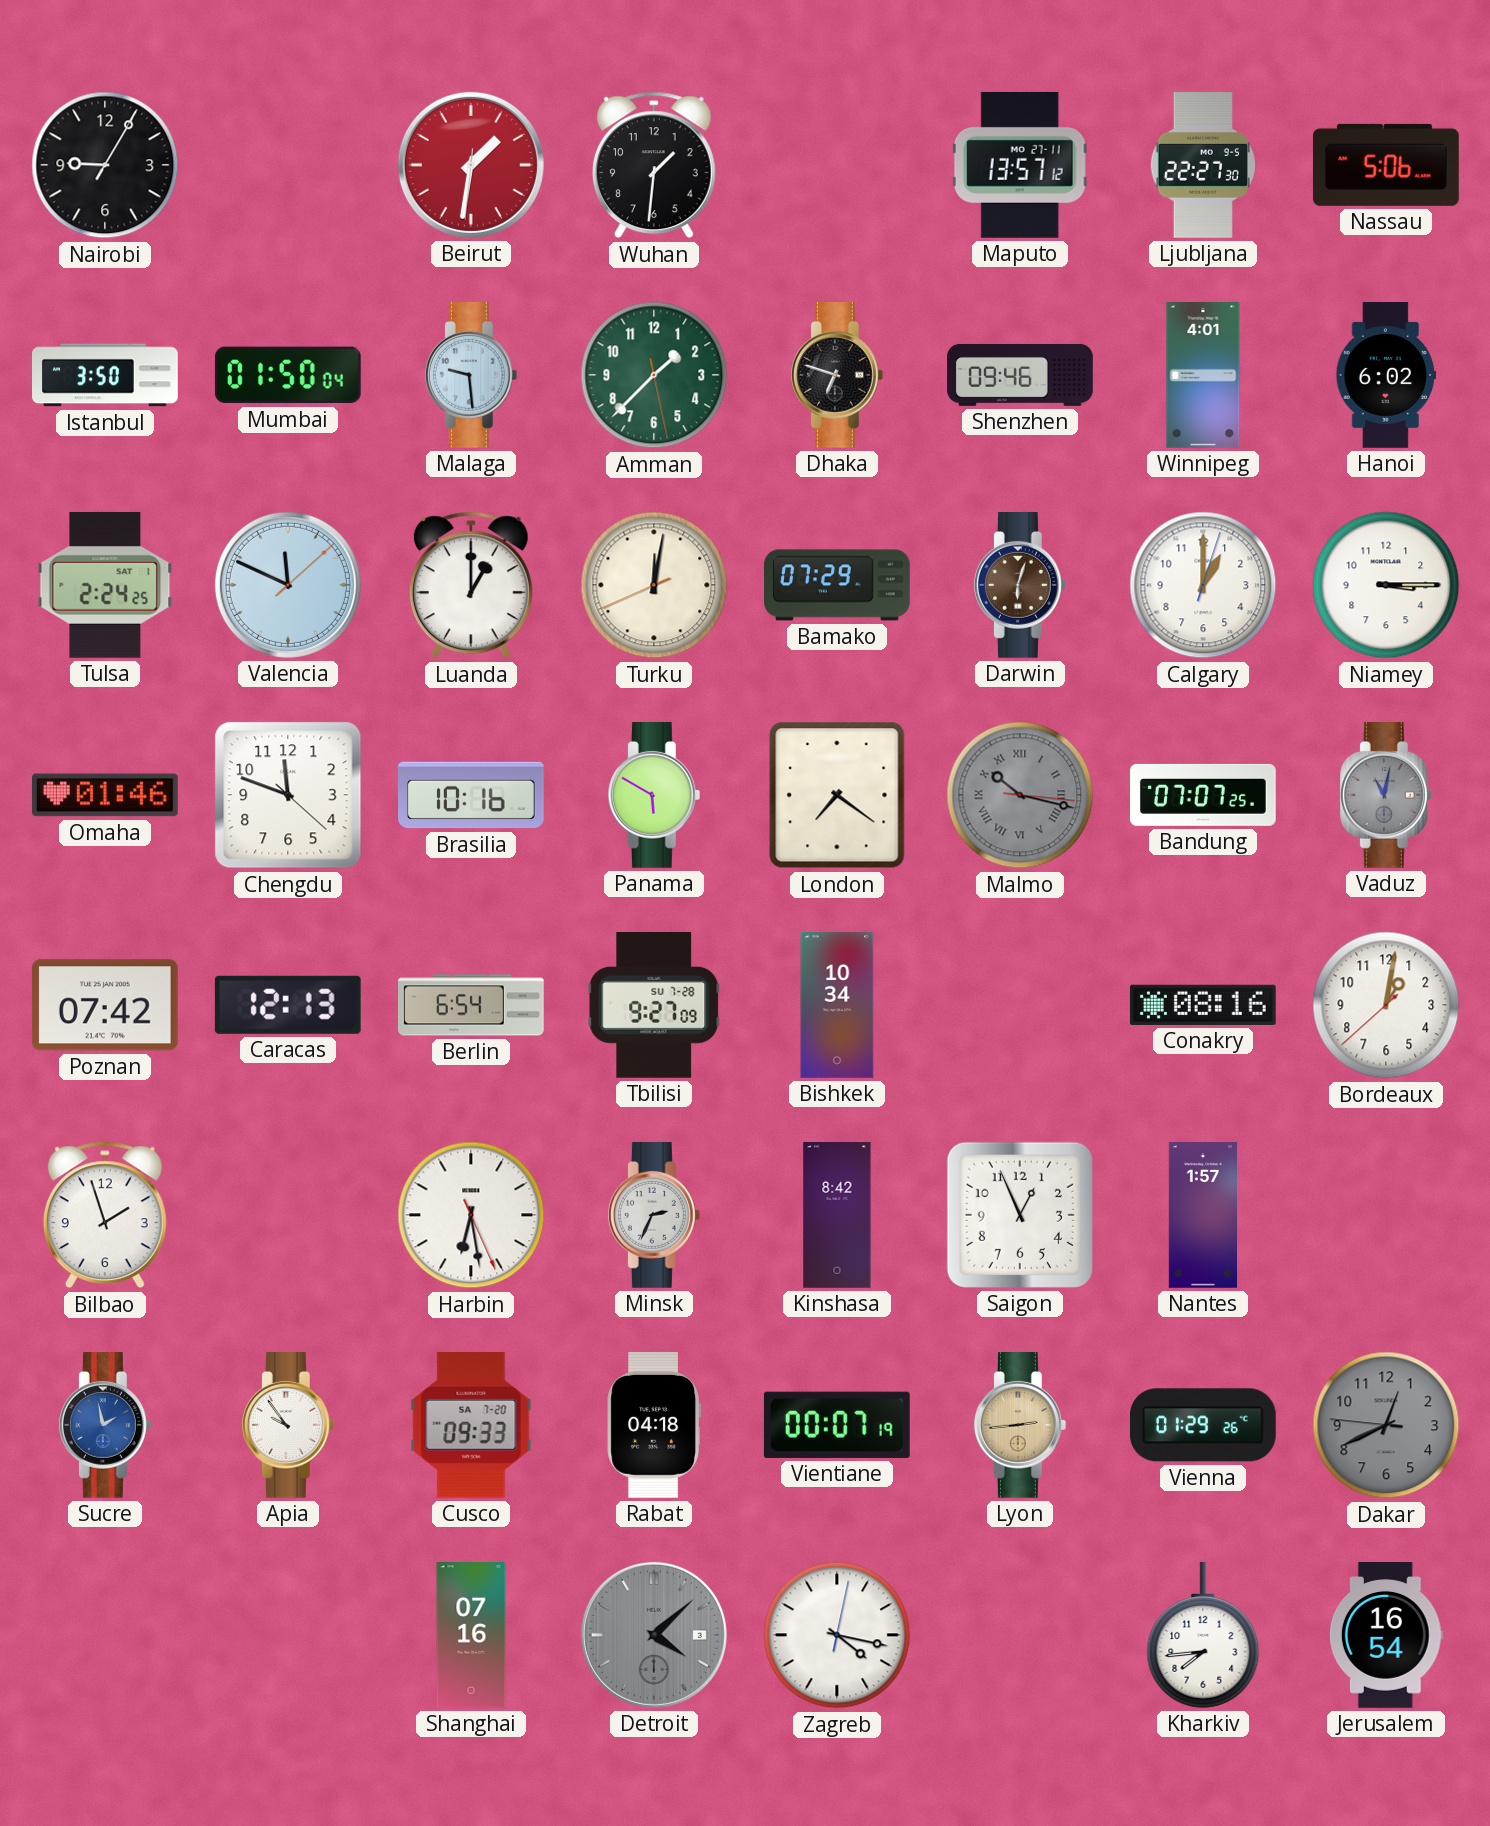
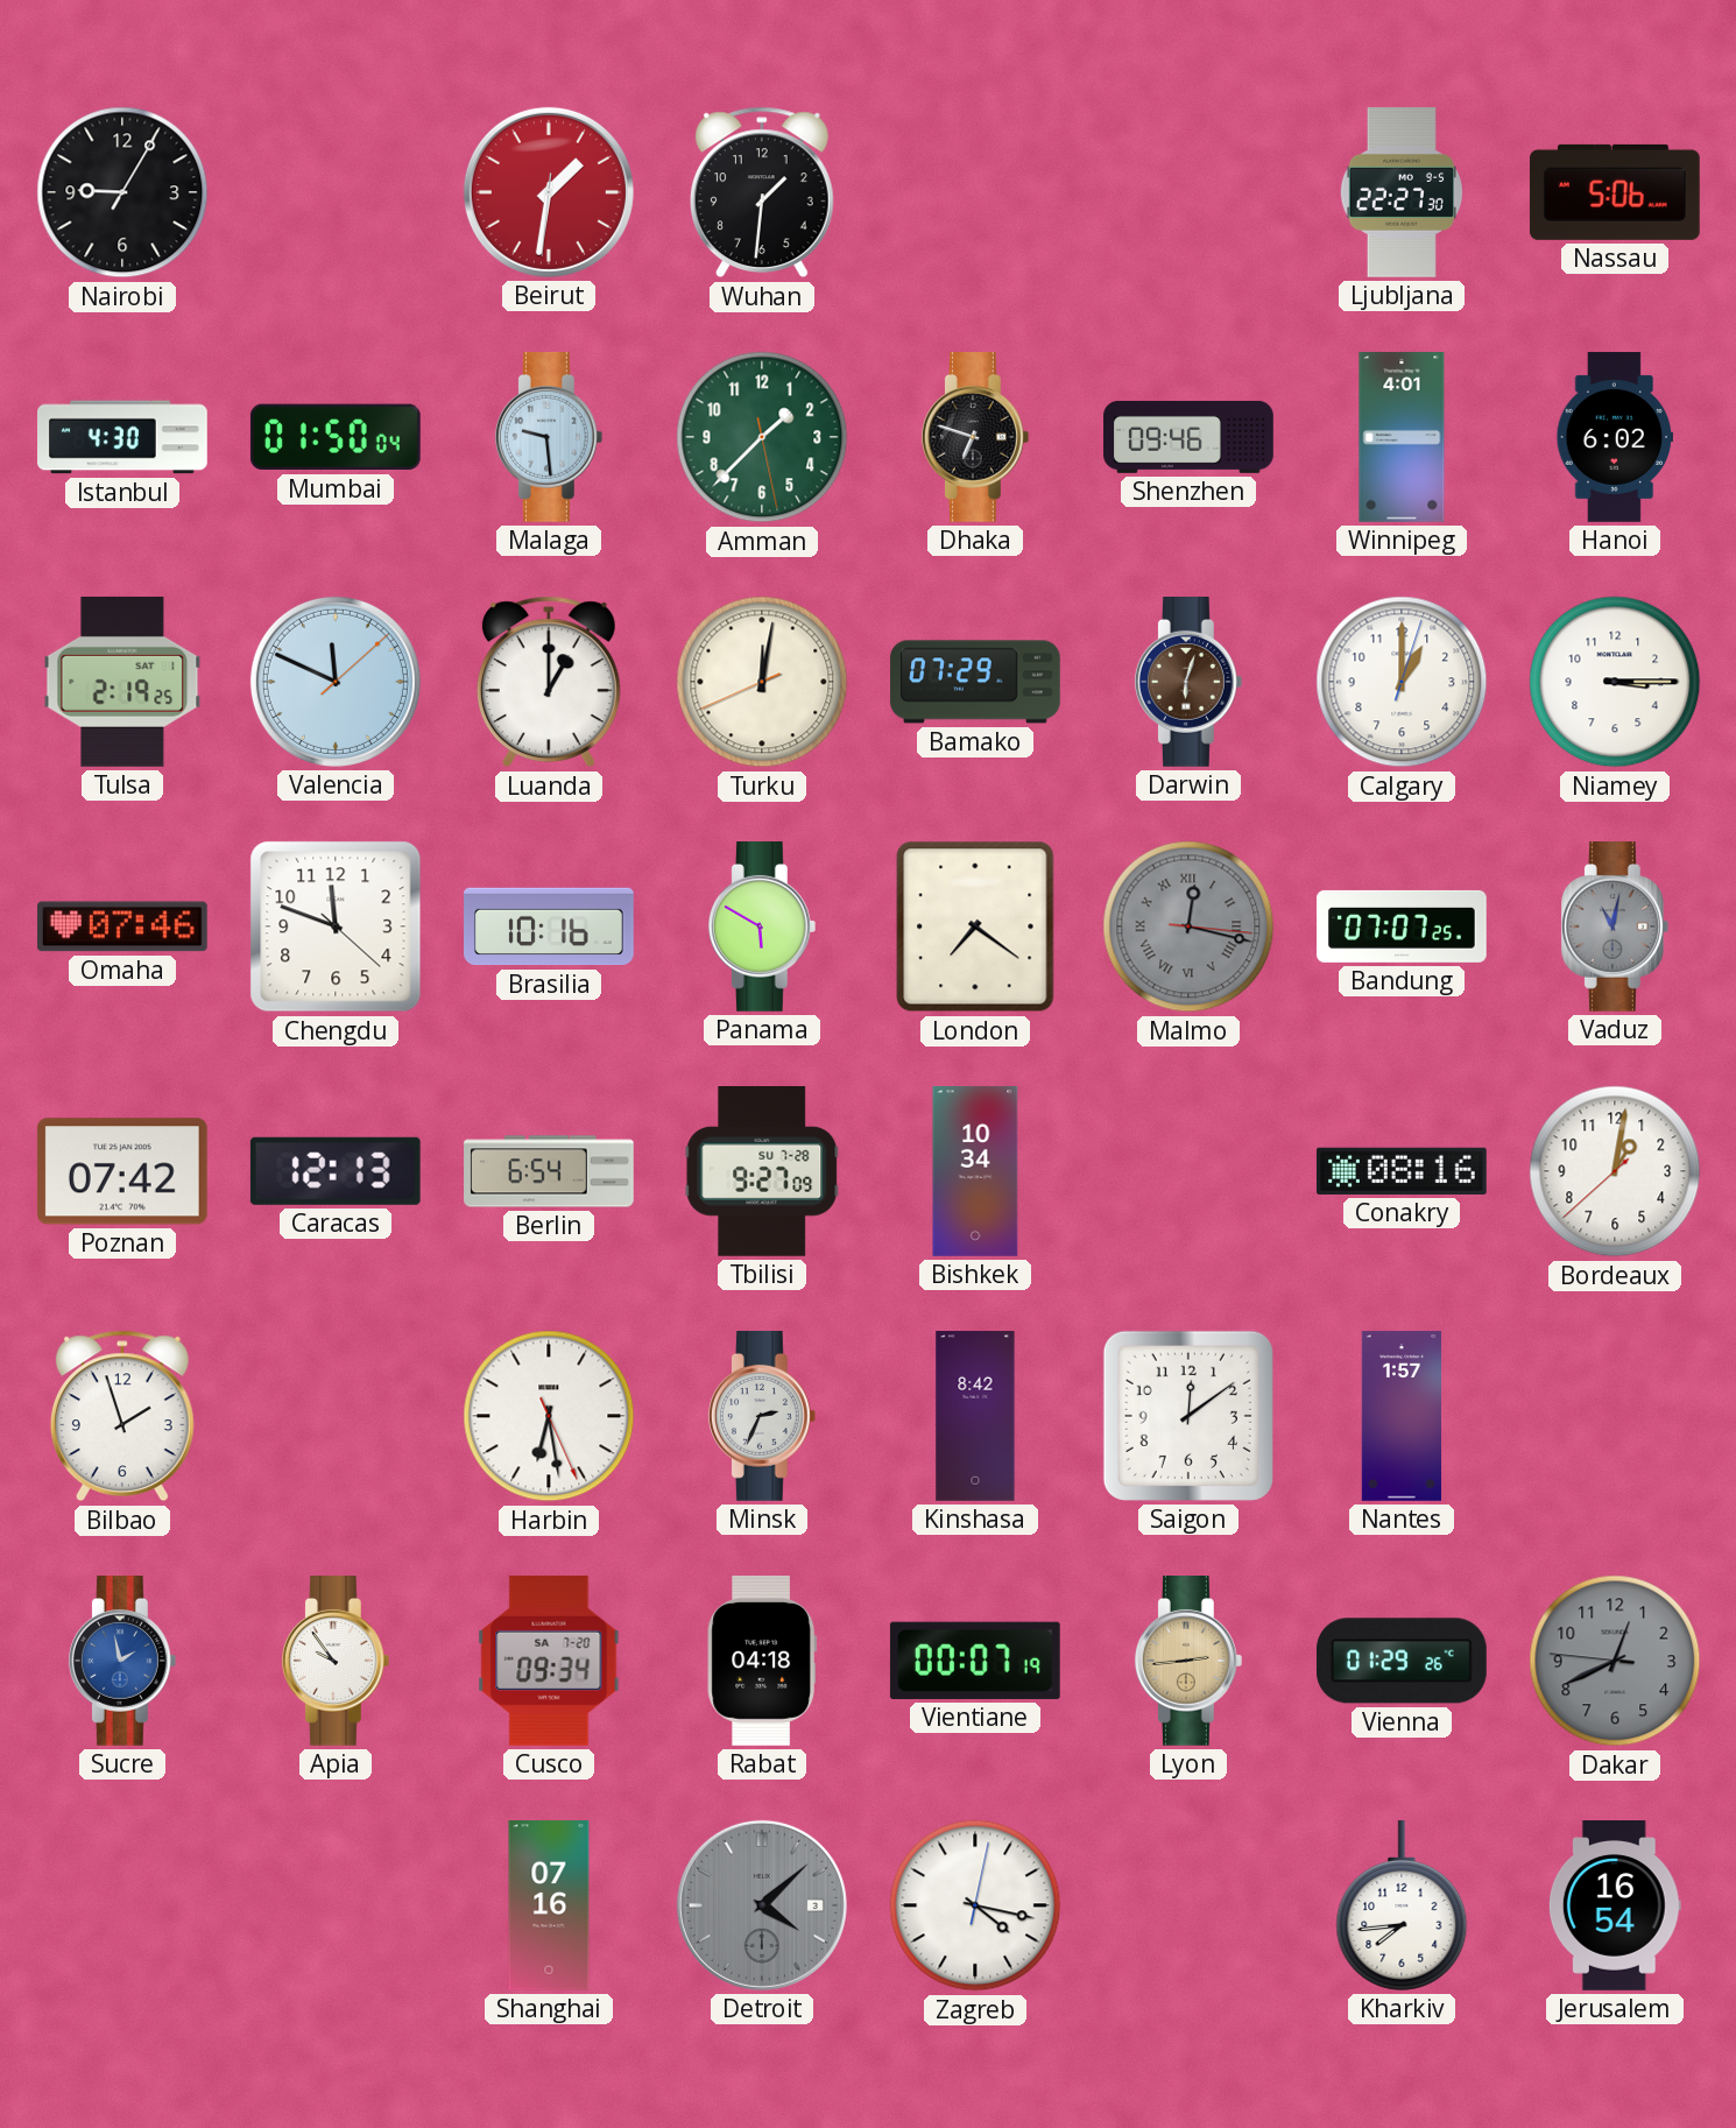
Maputo: 13:57 -> none
Istanbul: 3:50 -> 4:30
Tulsa: 2:24 -> 2:19
Omaha: 01:46 -> 07:46
Malmo: 10:17 -> 12:17
Saigon: 12:56 -> 12:09
Cusco: 09:33 -> 09:34
